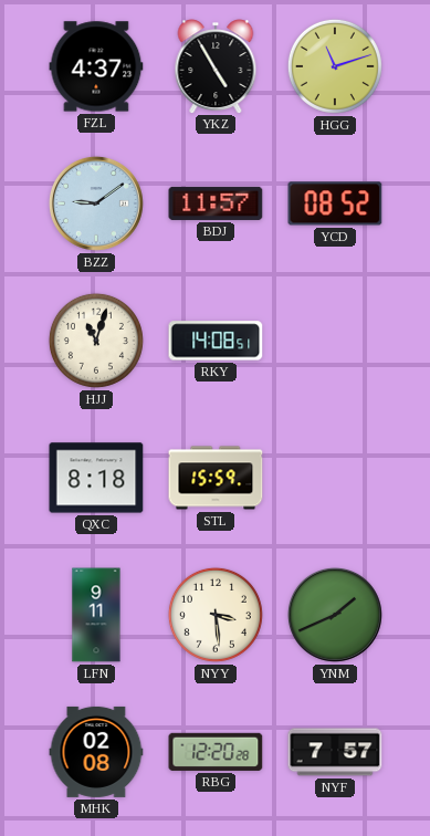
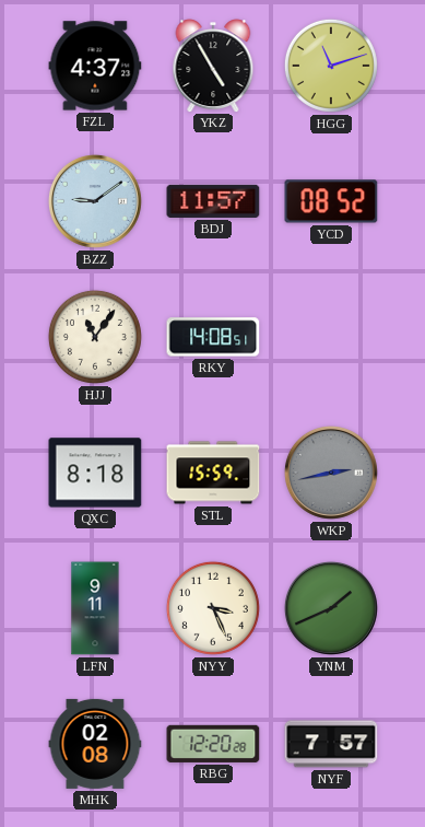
HJJ: 11:03 -> 11:06
WKP: none -> 2:43
NYY: 3:29 -> 3:26
